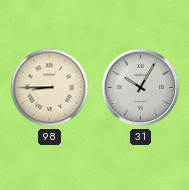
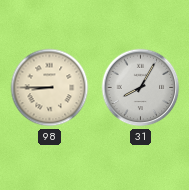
31: 10:05 -> 8:05
